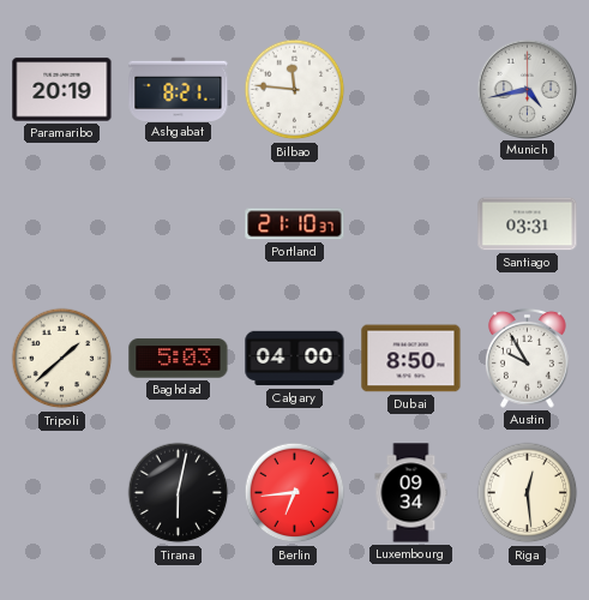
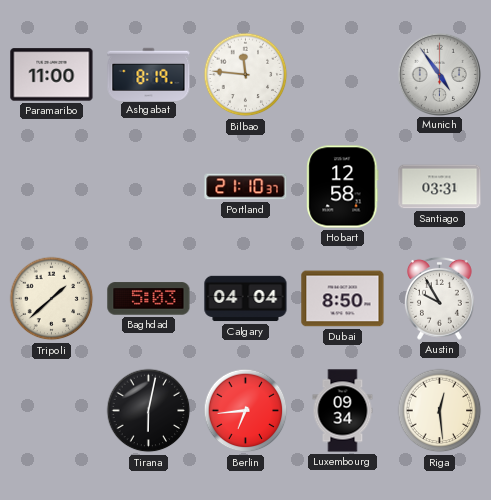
Paramaribo: 20:19 -> 11:00
Ashgabat: 8:21 -> 8:19
Munich: 4:43 -> 4:54
Hobart: none -> 12:58
Calgary: 04:00 -> 04:04
